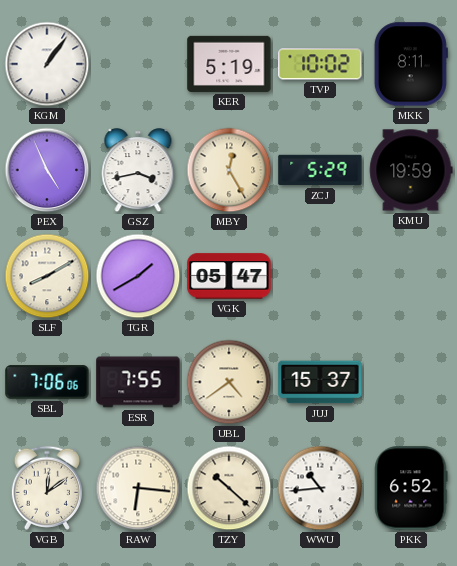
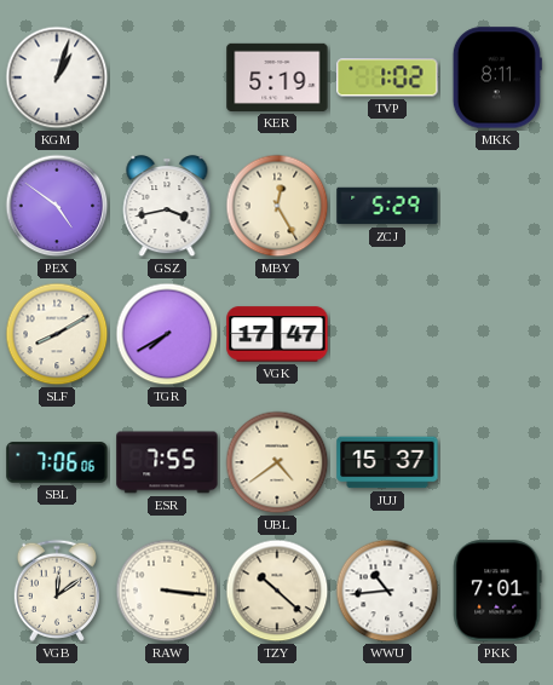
KGM: 1:06 -> 1:03
TVP: 10:02 -> 1:02
PEX: 4:56 -> 4:51
KMU: 19:59 -> none
TGR: 1:40 -> 7:40
VGK: 05:47 -> 17:47
RAW: 6:16 -> 3:16
PKK: 6:52 -> 7:01
